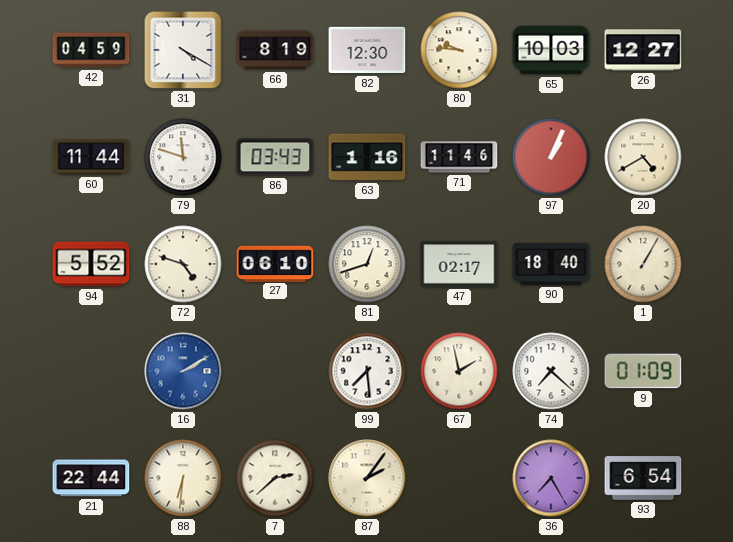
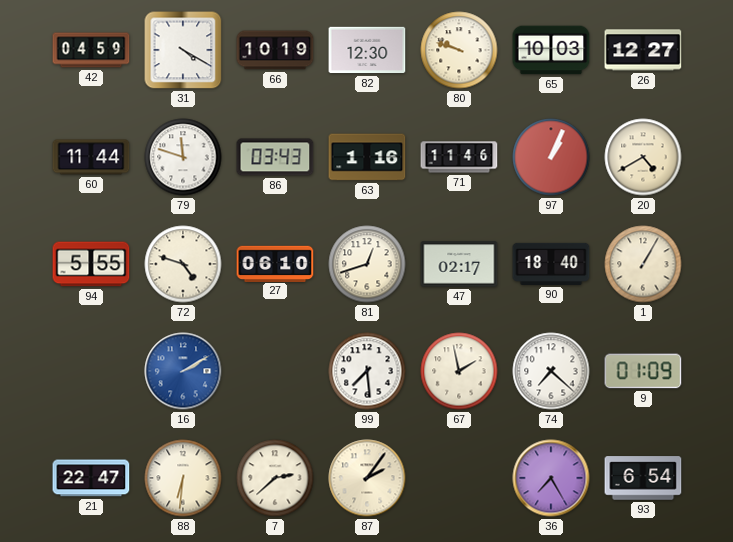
66: 8:19 -> 10:19
80: 9:46 -> 9:48
94: 5:52 -> 5:55
21: 22:44 -> 22:47
